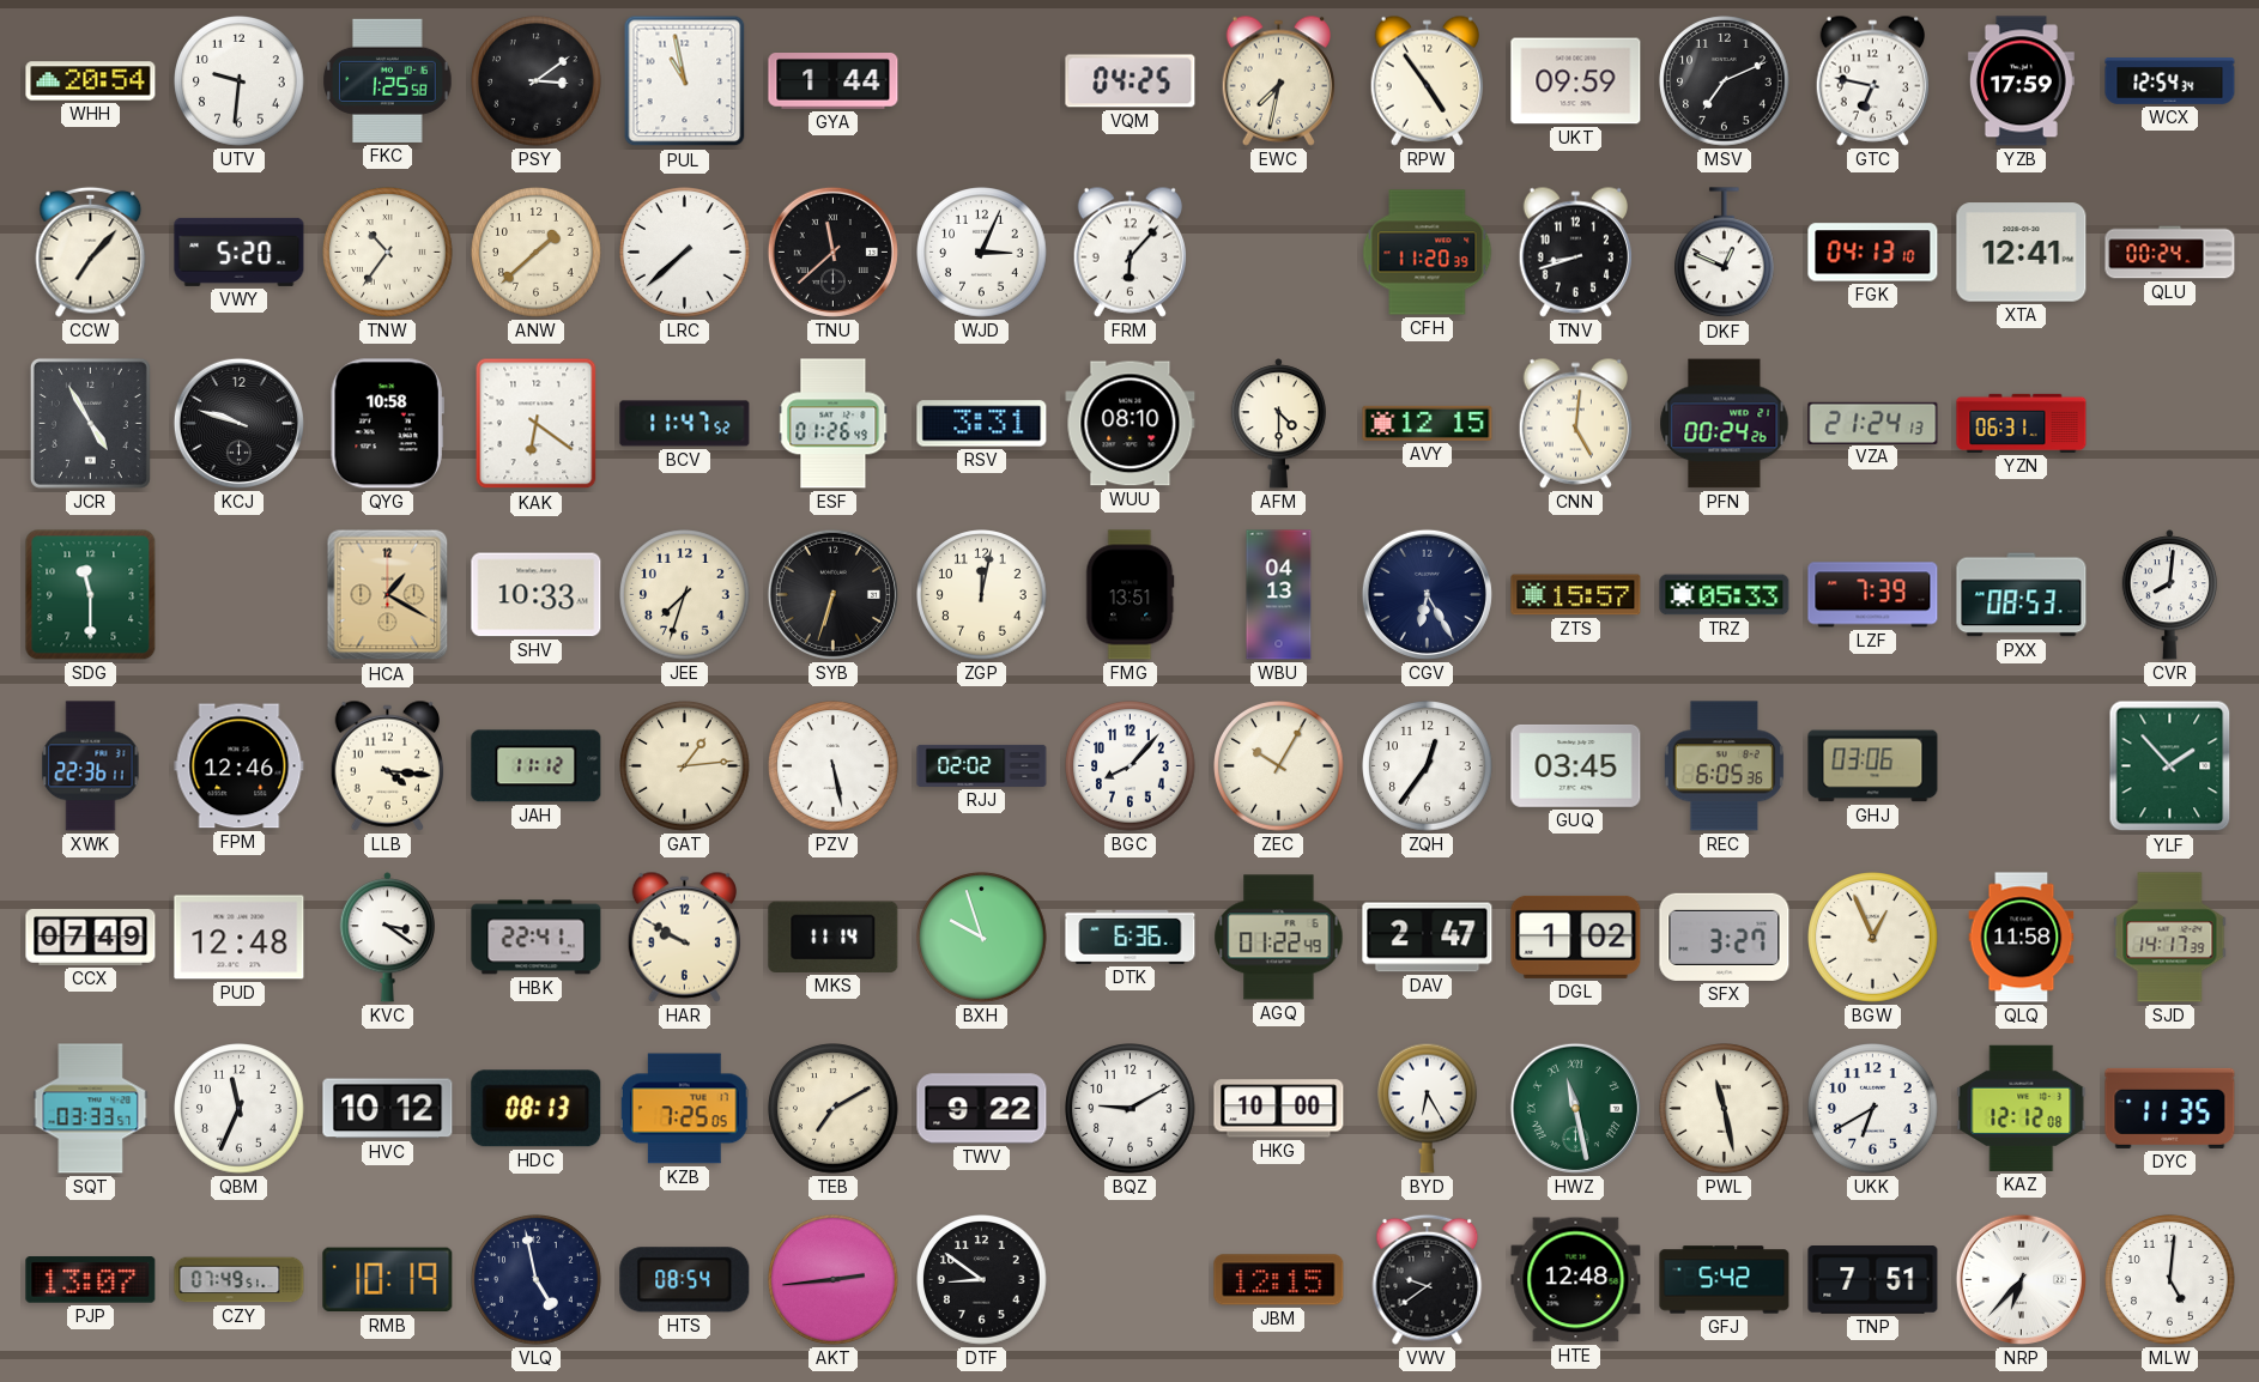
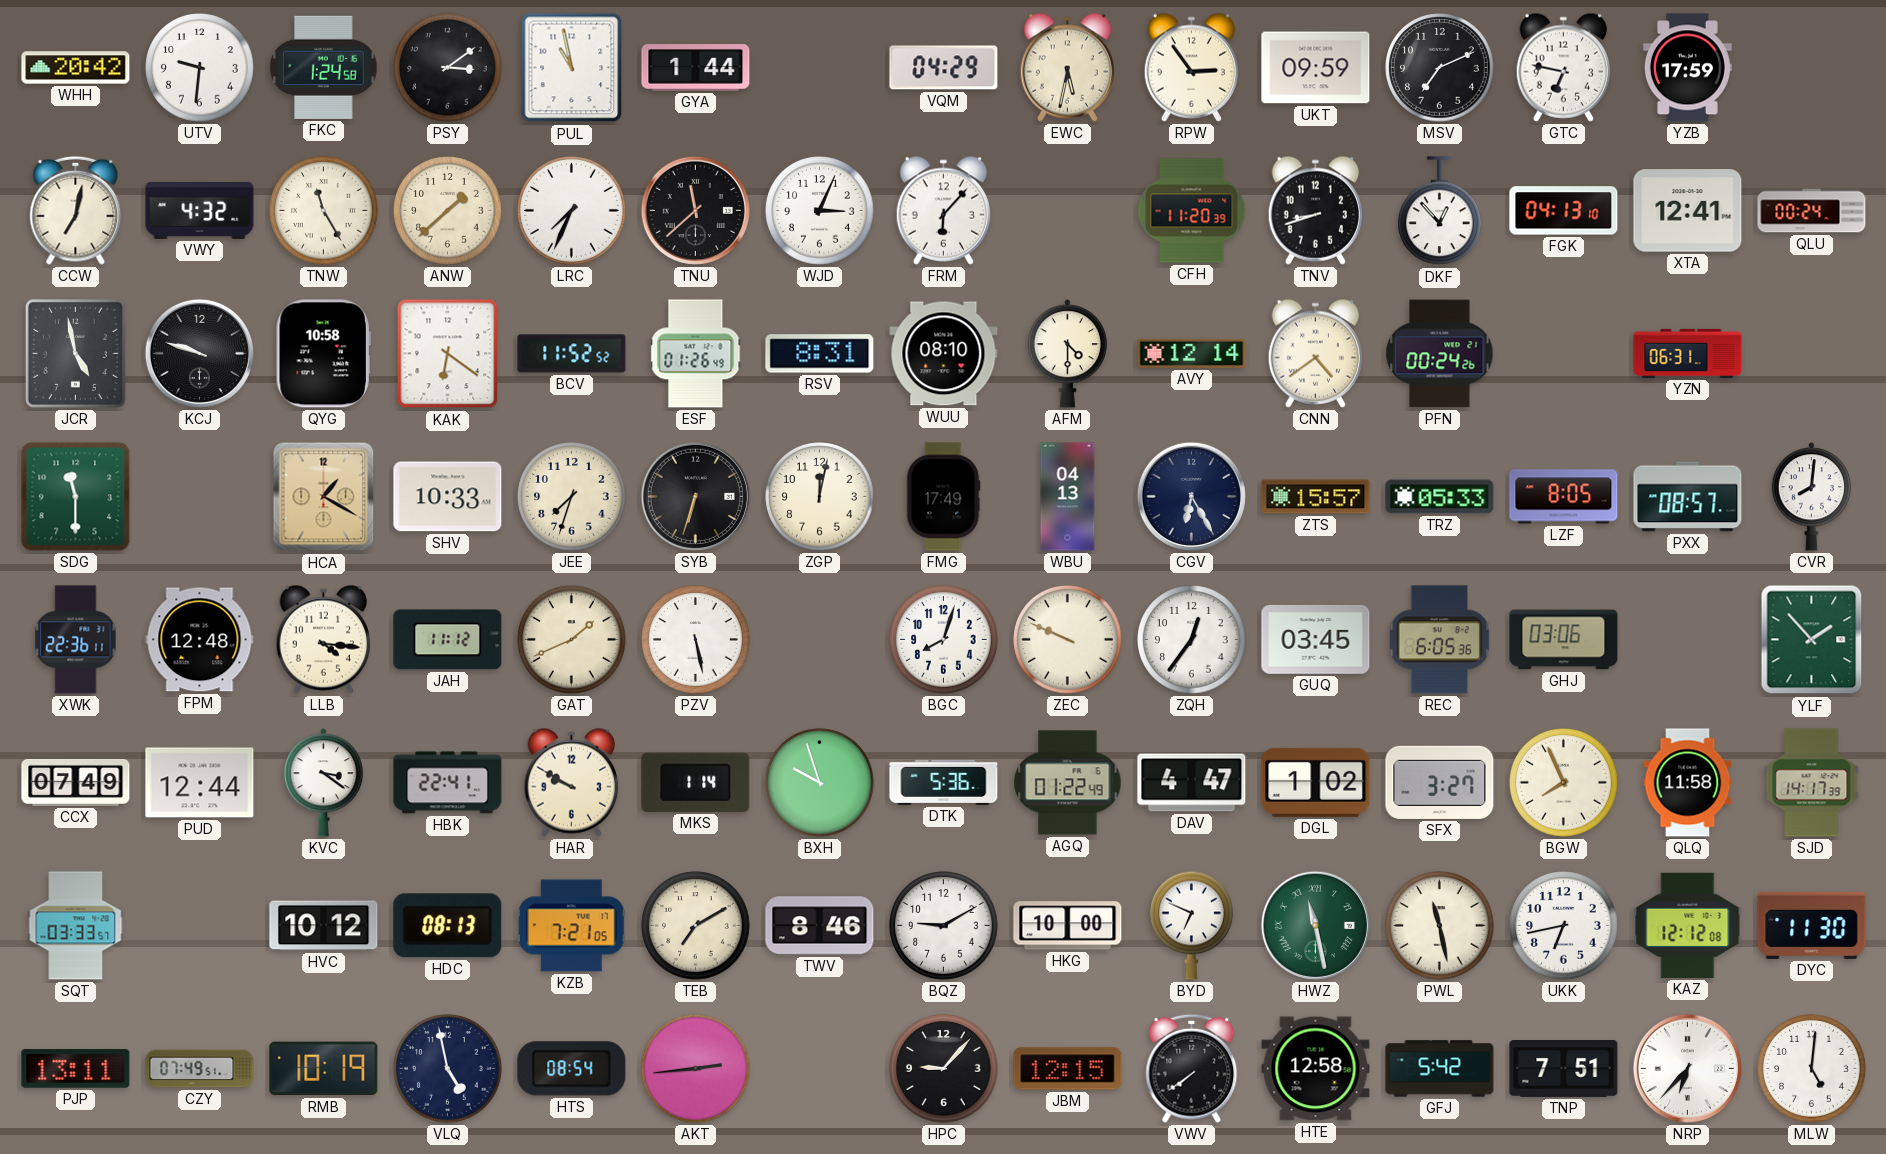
WHH: 20:54 -> 20:42
FKC: 1:25 -> 1:24
VQM: 04:25 -> 04:29
EWC: 7:32 -> 5:32
RPW: 4:54 -> 2:54
WCX: 12:54 -> none
CCW: 7:07 -> 7:02
VWY: 5:20 -> 4:32
TNW: 10:36 -> 11:25
LRC: 7:38 -> 7:34
DKF: 12:49 -> 12:53
JCR: 4:55 -> 4:58
BCV: 11:47 -> 11:52
RSV: 3:31 -> 8:31
AVY: 12:15 -> 12:14
CNN: 5:01 -> 4:39
VZA: 21:24 -> none
FMG: 13:51 -> 17:49
LZF: 7:39 -> 8:05
PXX: 08:53 -> 08:57
FPM: 12:46 -> 12:48
GAT: 1:14 -> 1:41
RJJ: 02:02 -> none
BGC: 8:07 -> 8:03
ZEC: 10:05 -> 9:49
PUD: 12:48 -> 12:44
MKS: 11:14 -> 1:14
DTK: 6:36 -> 5:36
DAV: 2:47 -> 4:47
BGW: 12:56 -> 7:56
QBM: 11:34 -> none
KZB: 7:25 -> 7:21
TWV: 9:22 -> 8:46
BYD: 6:25 -> 6:49
UKK: 6:40 -> 6:43
DYC: 11:35 -> 11:30
PJP: 13:07 -> 13:11
DTF: 8:51 -> none
HPC: none -> 9:07
VWV: 9:39 -> 7:39
HTE: 12:48 -> 12:58
